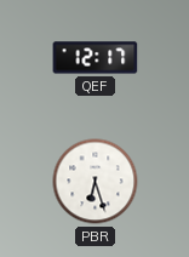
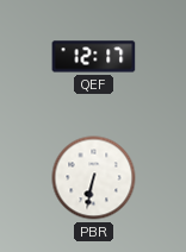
PBR: 6:27 -> 6:32
